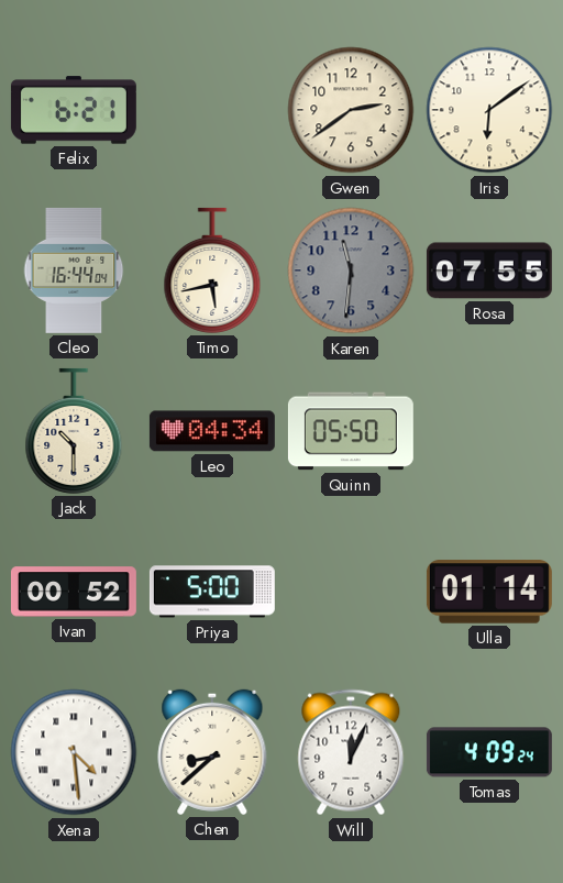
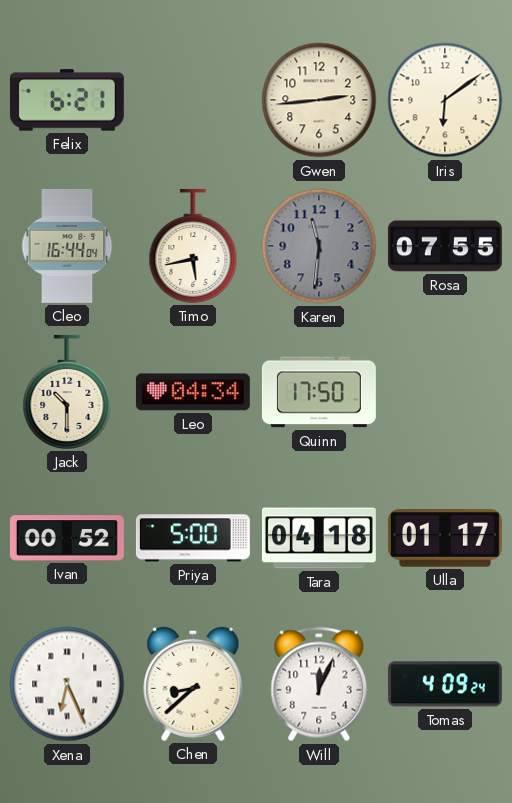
Gwen: 2:39 -> 2:44
Quinn: 05:50 -> 17:50
Tara: none -> 04:18
Ulla: 01:14 -> 01:17
Xena: 4:29 -> 6:26
